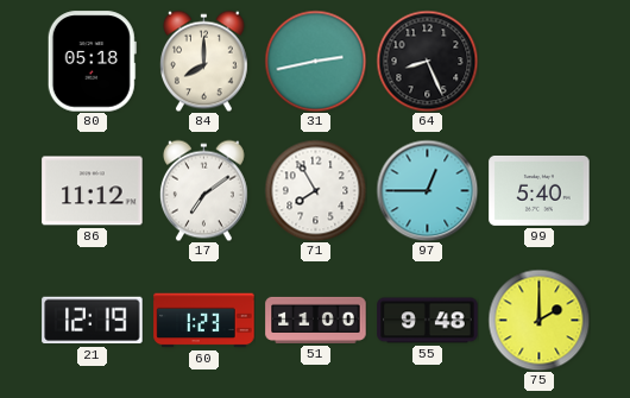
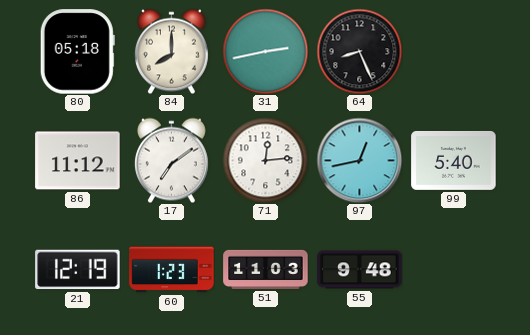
71: 7:55 -> 12:14
97: 12:45 -> 12:43
51: 11:00 -> 11:03
75: 2:00 -> none
